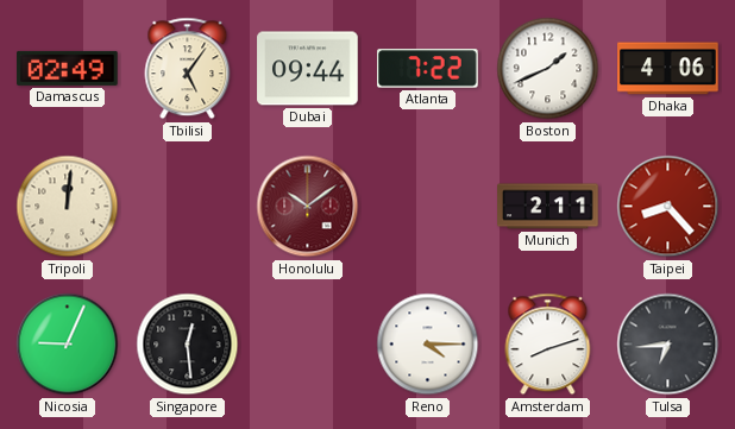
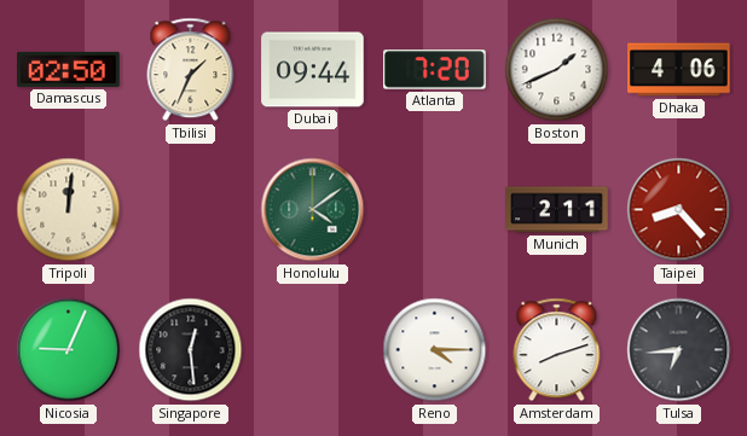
Damascus: 02:49 -> 02:50
Tbilisi: 5:06 -> 1:34
Atlanta: 7:22 -> 7:20
Honolulu: 10:09 -> 4:09
Honolulu dial: burgundy -> green
